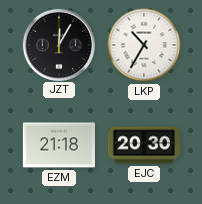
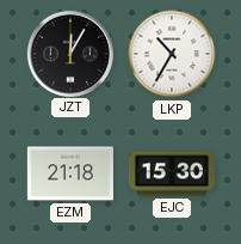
EJC: 20:30 -> 15:30
